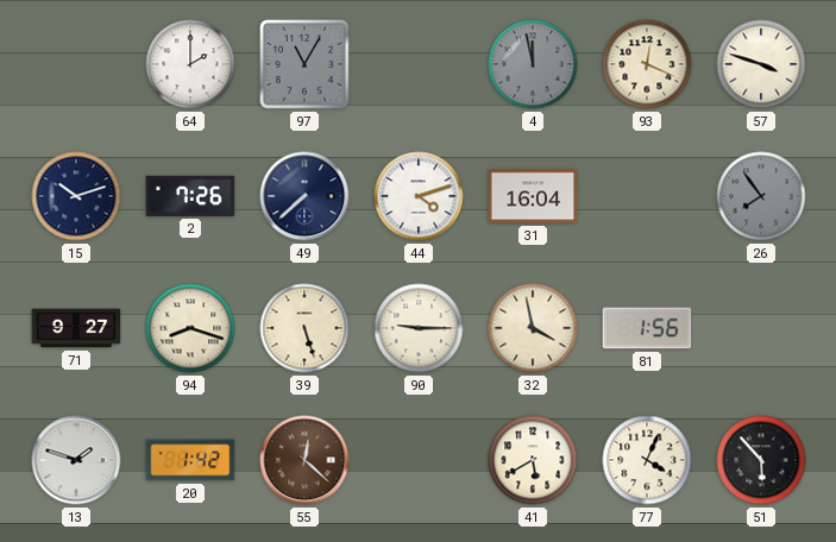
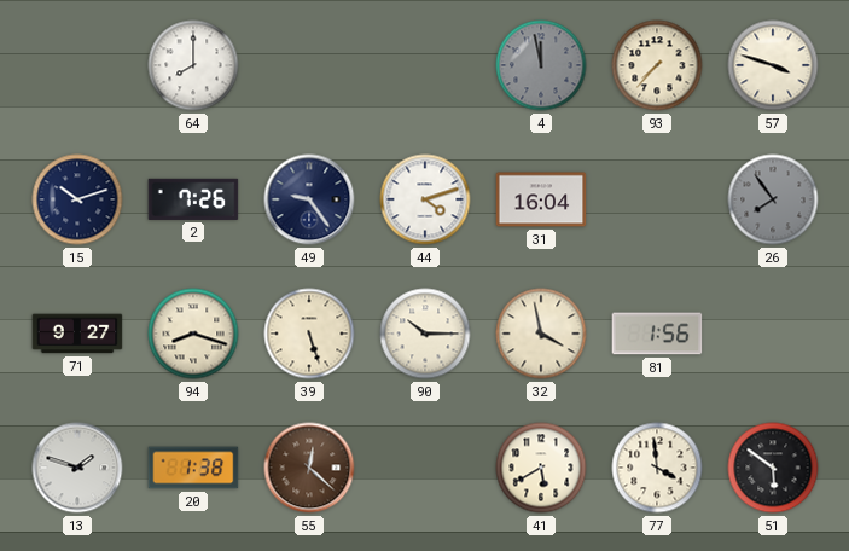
64: 2:00 -> 8:00
97: 11:05 -> none
93: 12:19 -> 7:37
49: 7:38 -> 9:24
90: 9:15 -> 10:15
20: 1:42 -> 1:38
77: 4:04 -> 3:59
51: 5:53 -> 5:51
